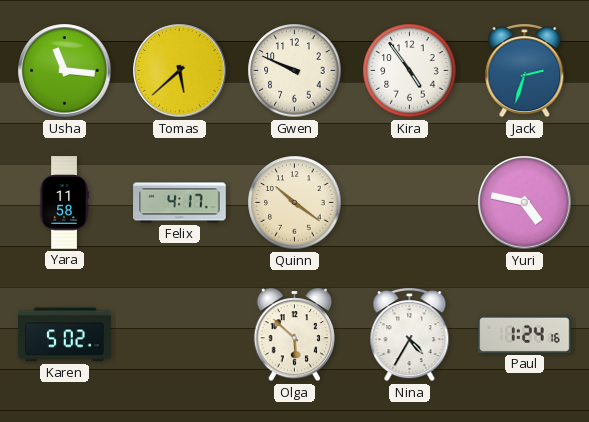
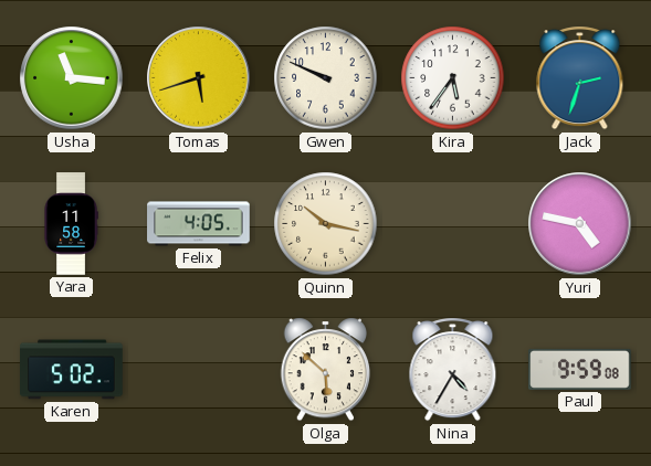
Tomas: 5:38 -> 5:42
Kira: 4:54 -> 5:36
Felix: 4:17 -> 4:05
Quinn: 10:21 -> 10:17
Paul: 1:24 -> 9:59
